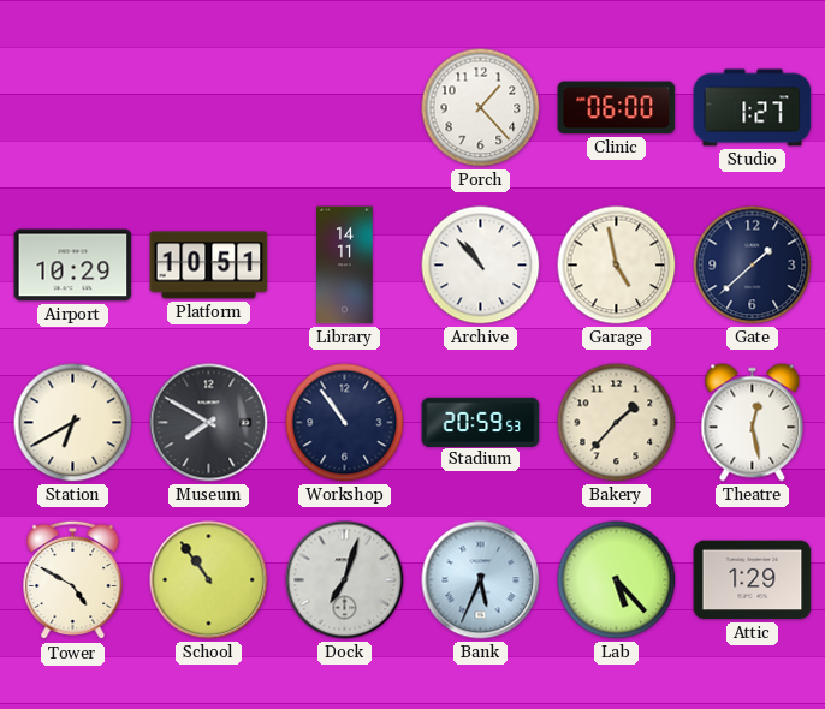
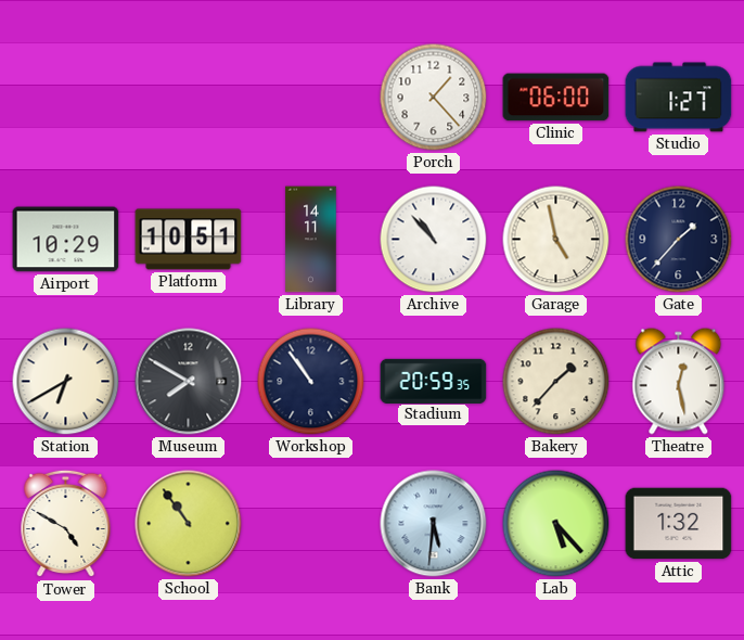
Gate: 1:38 -> 1:37
Stadium: 20:59:53 -> 20:59:35
Dock: 7:03 -> none
Bank: 5:34 -> 5:31
Attic: 1:29 -> 1:32
